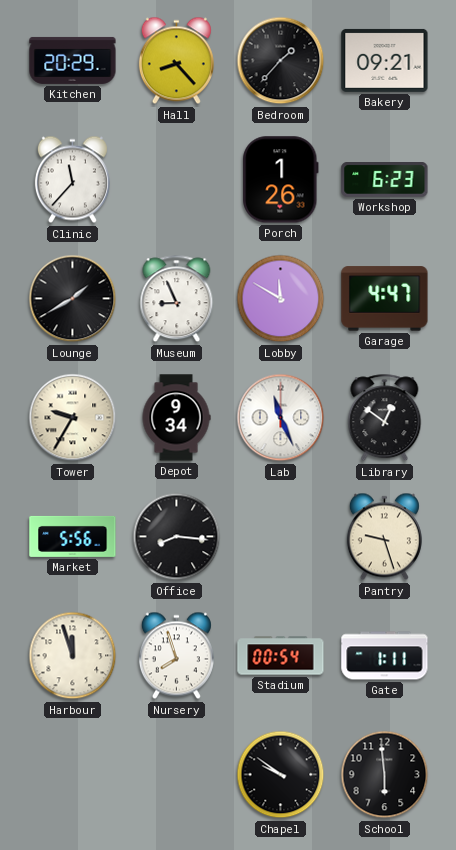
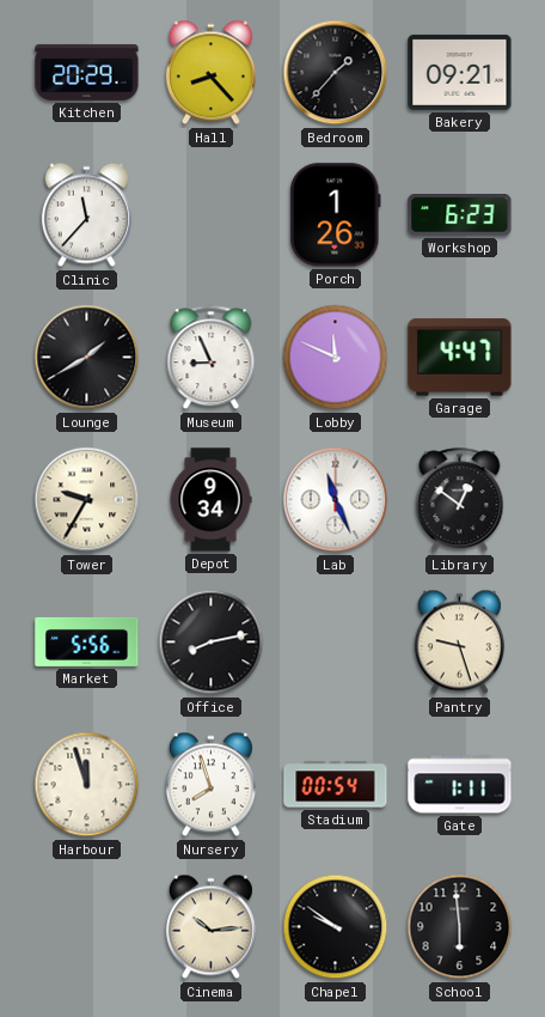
Lobby: 11:50 -> 11:49
Office: 8:16 -> 8:13
Cinema: none -> 10:14
